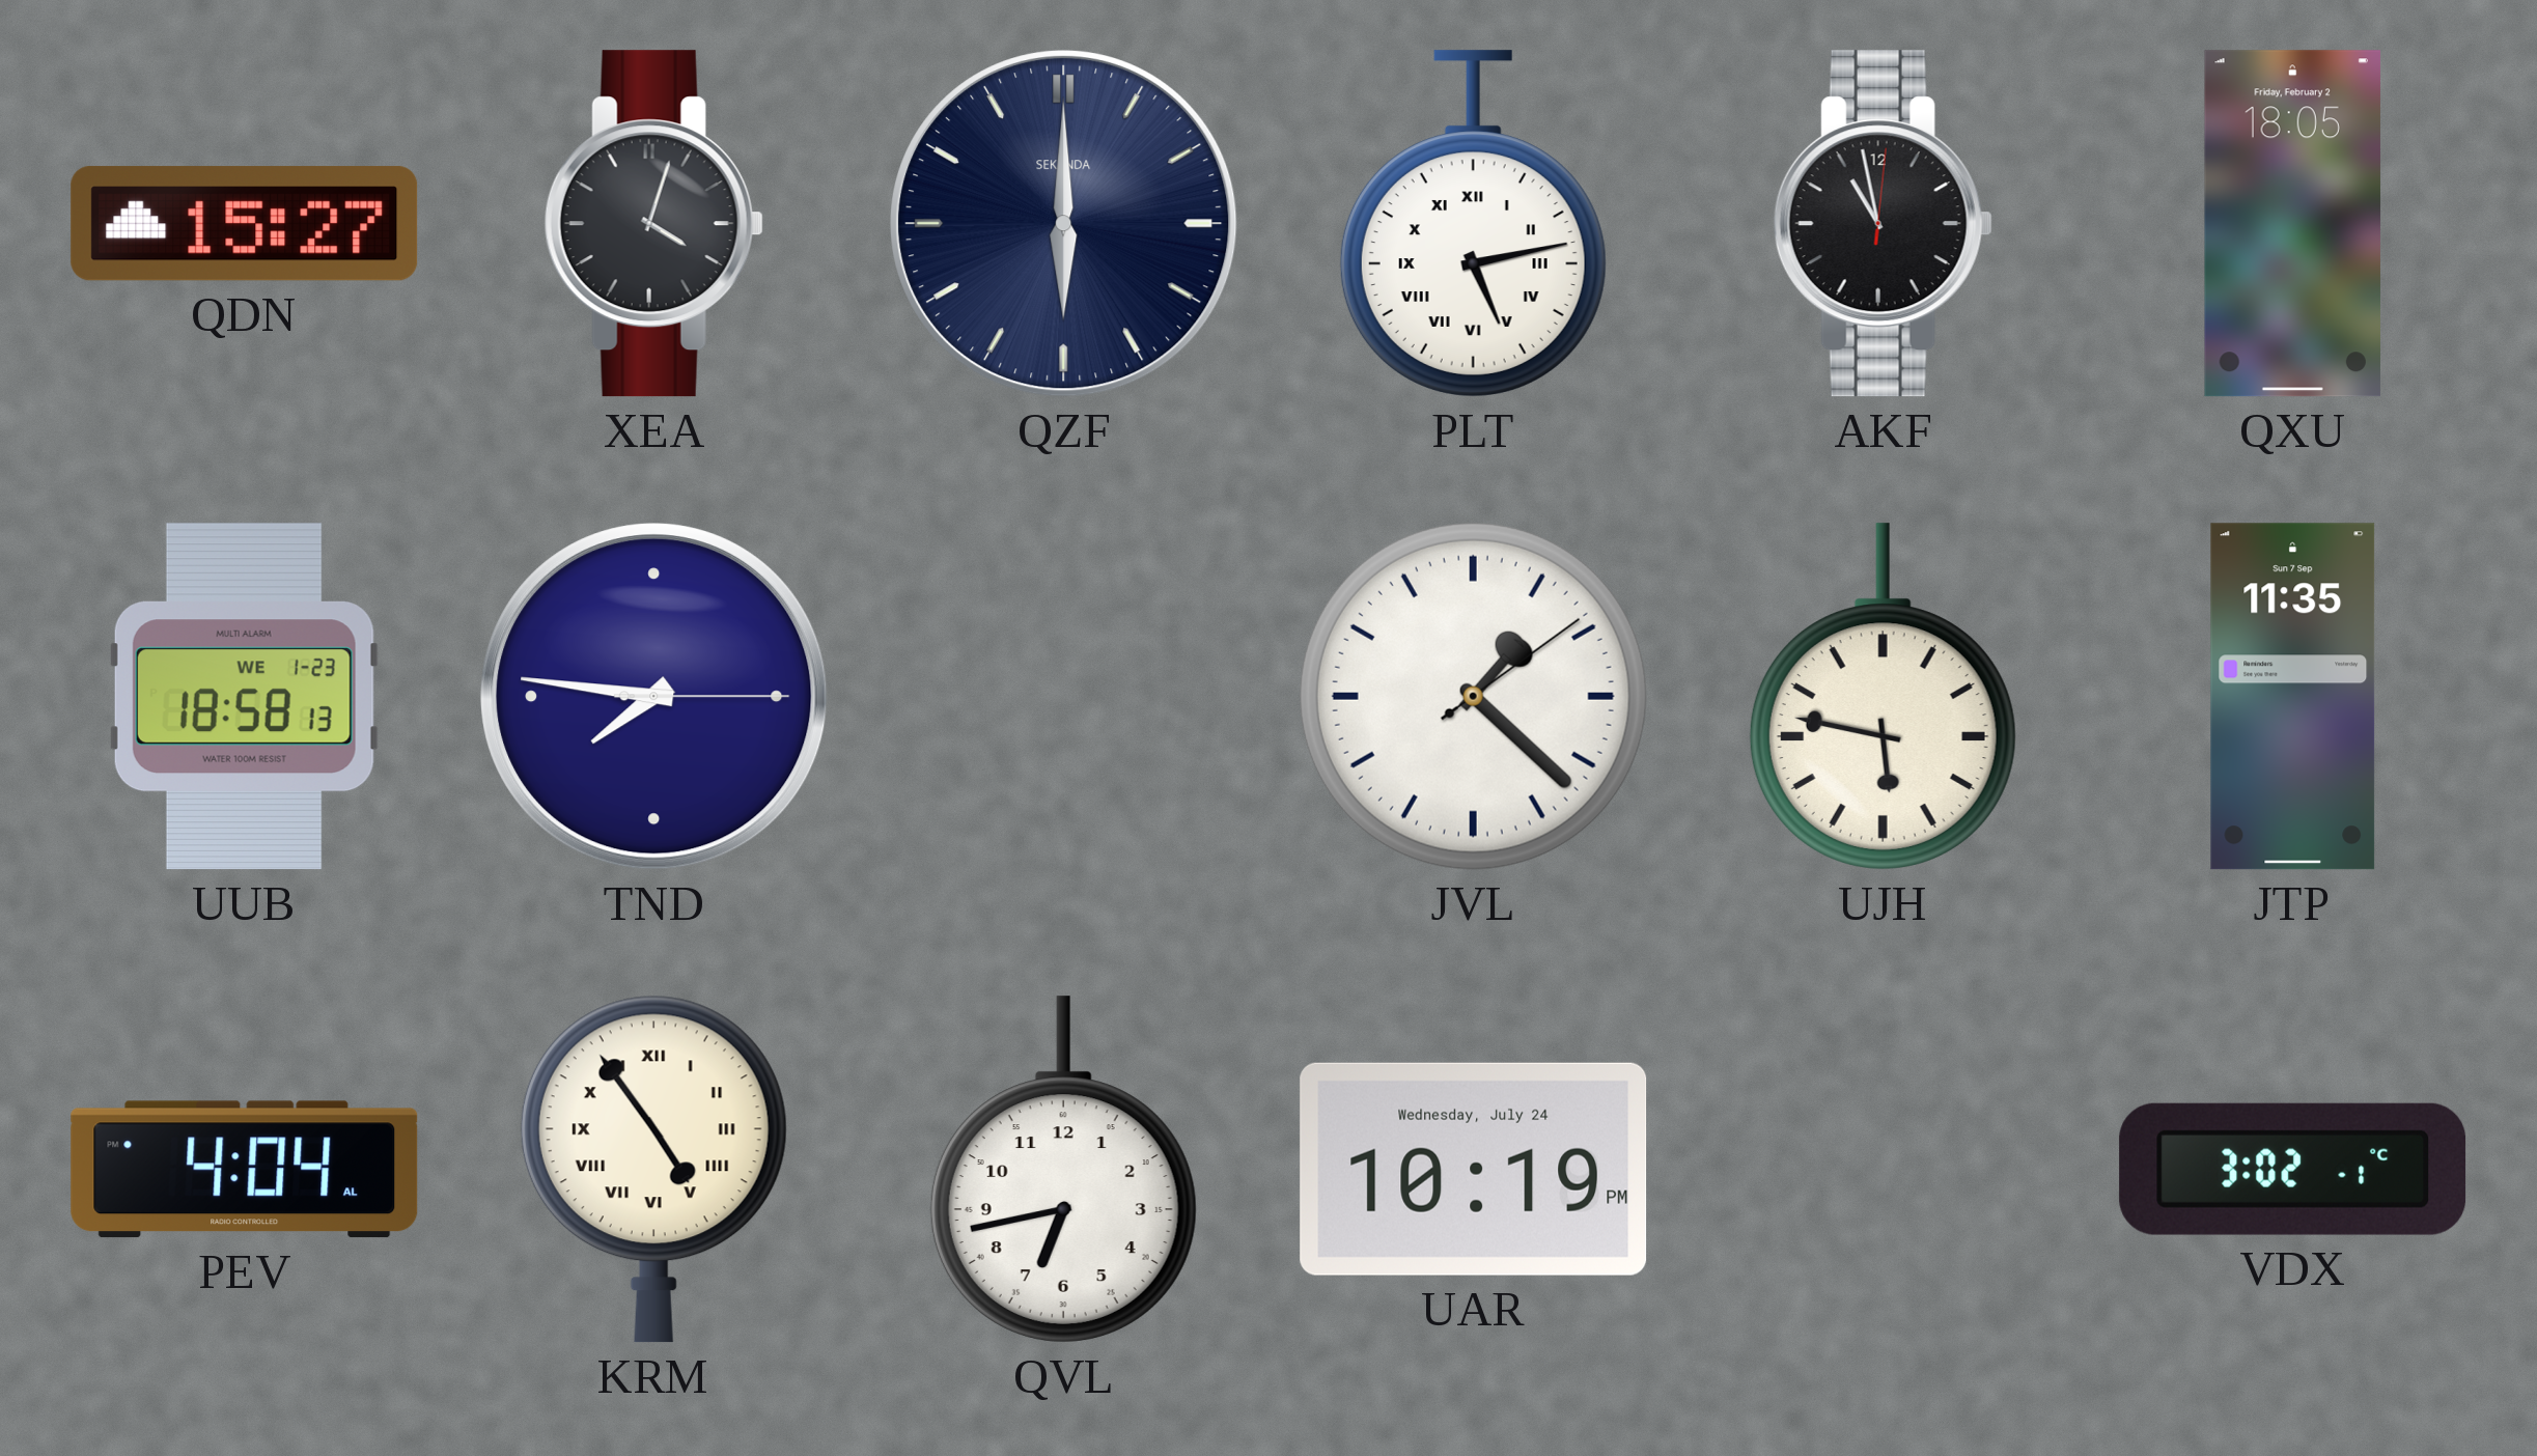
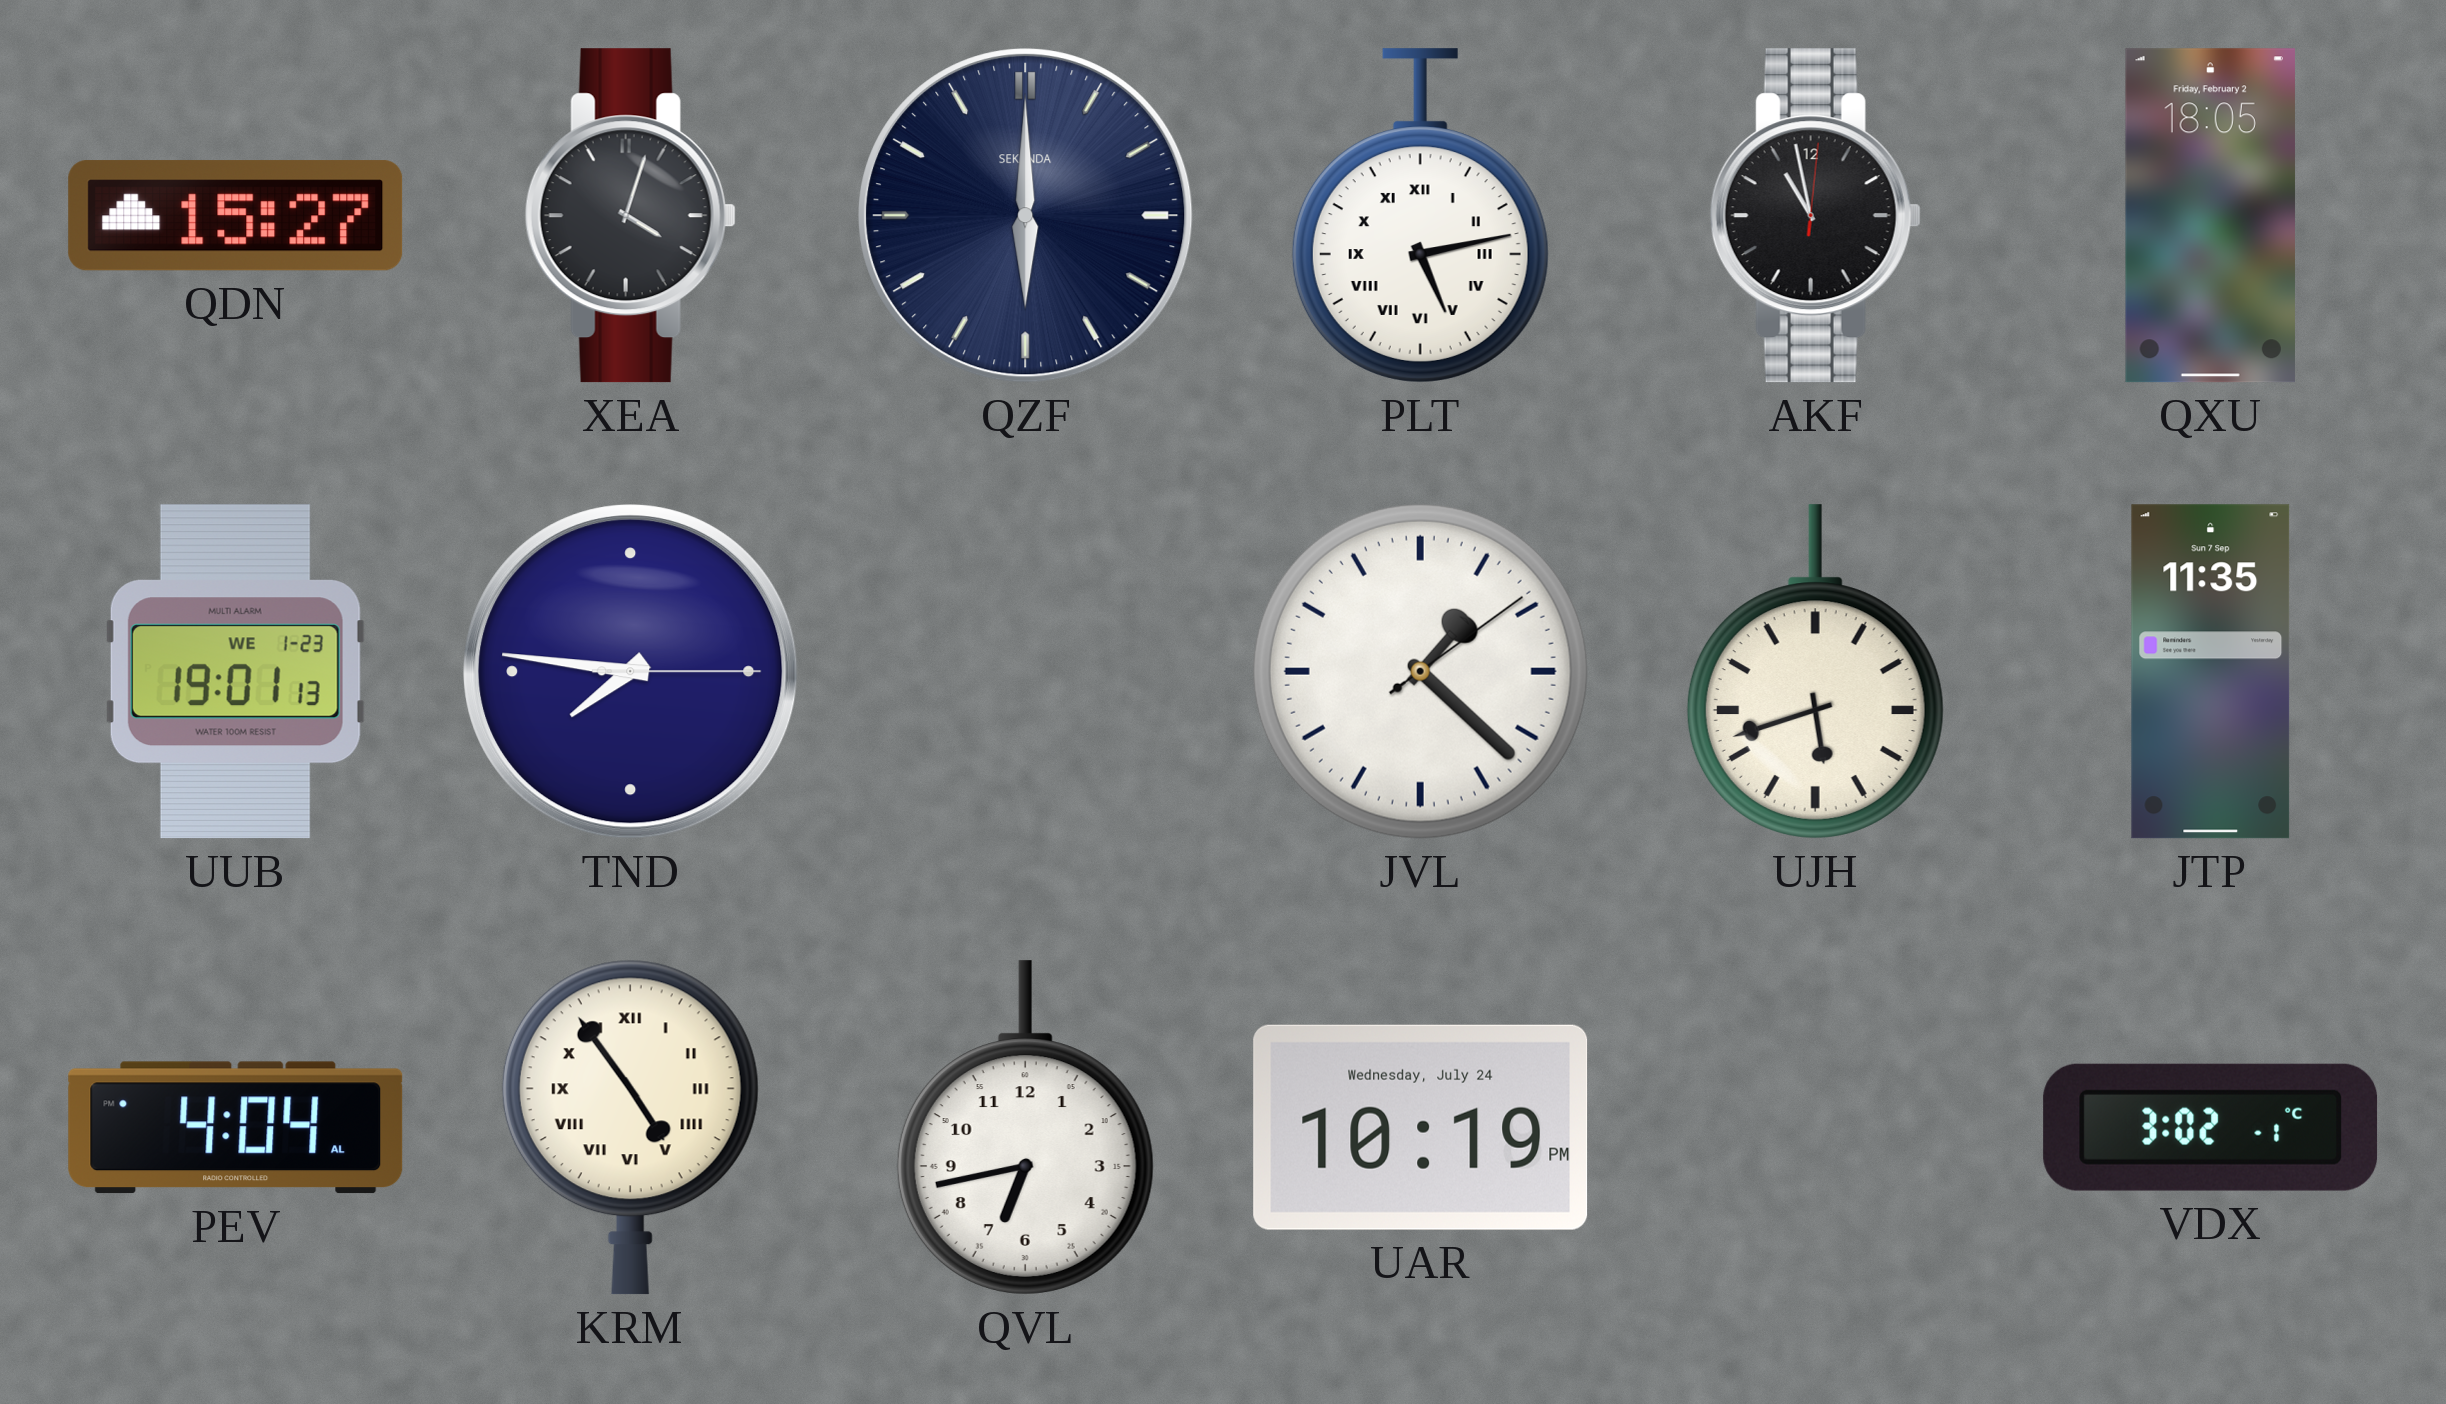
UUB: 18:58 -> 19:01
UJH: 5:47 -> 5:42
